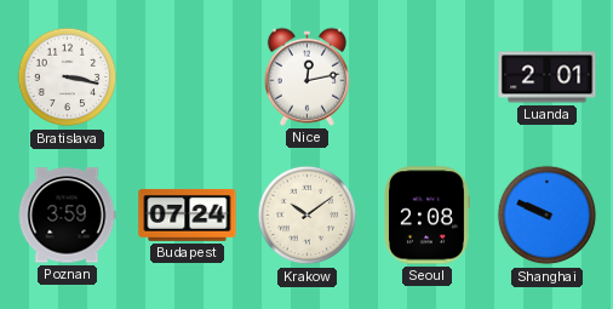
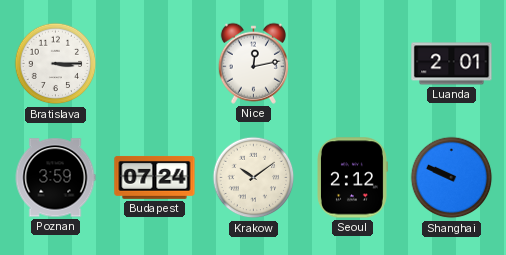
Bratislava: 3:17 -> 3:15
Seoul: 2:08 -> 2:12
